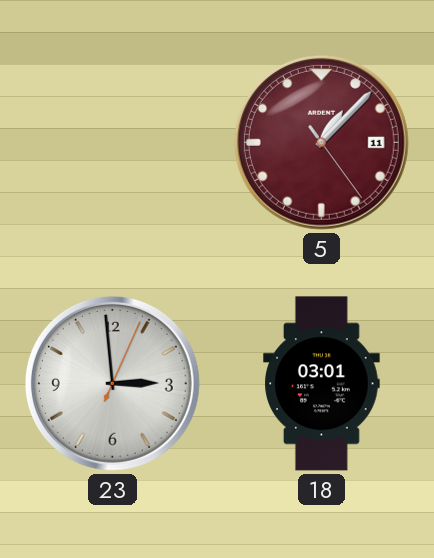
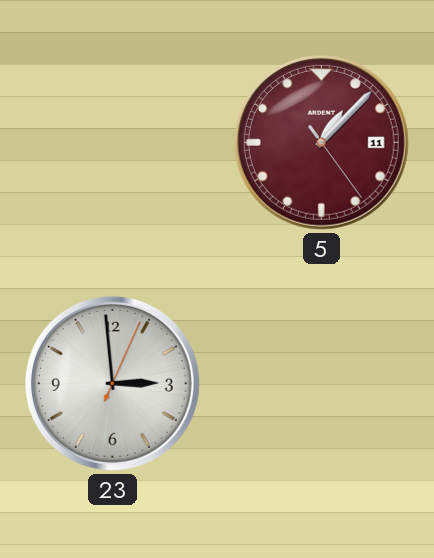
18: 03:01 -> none
